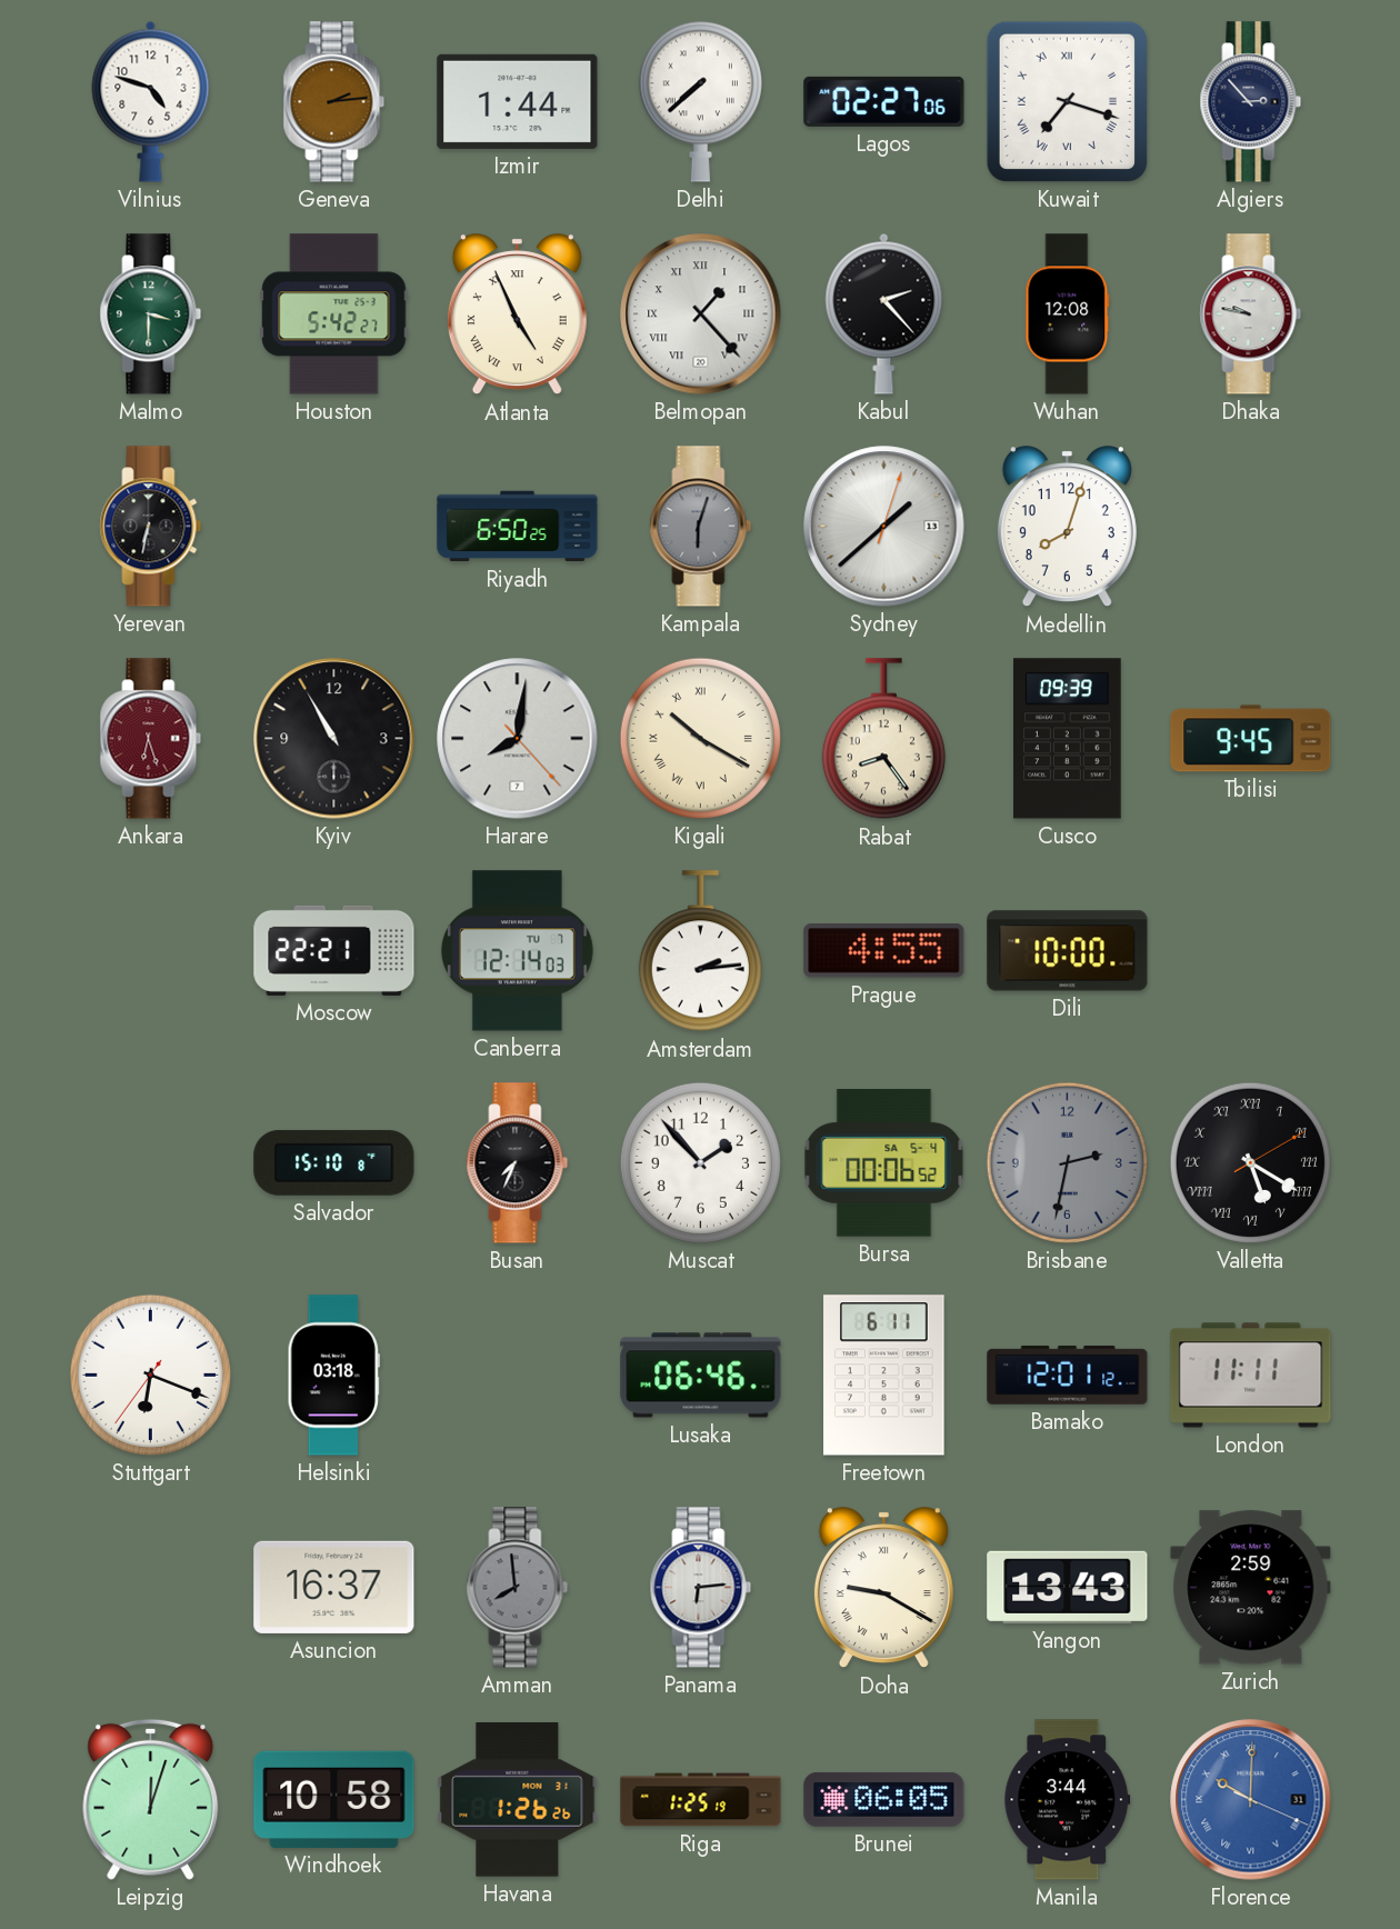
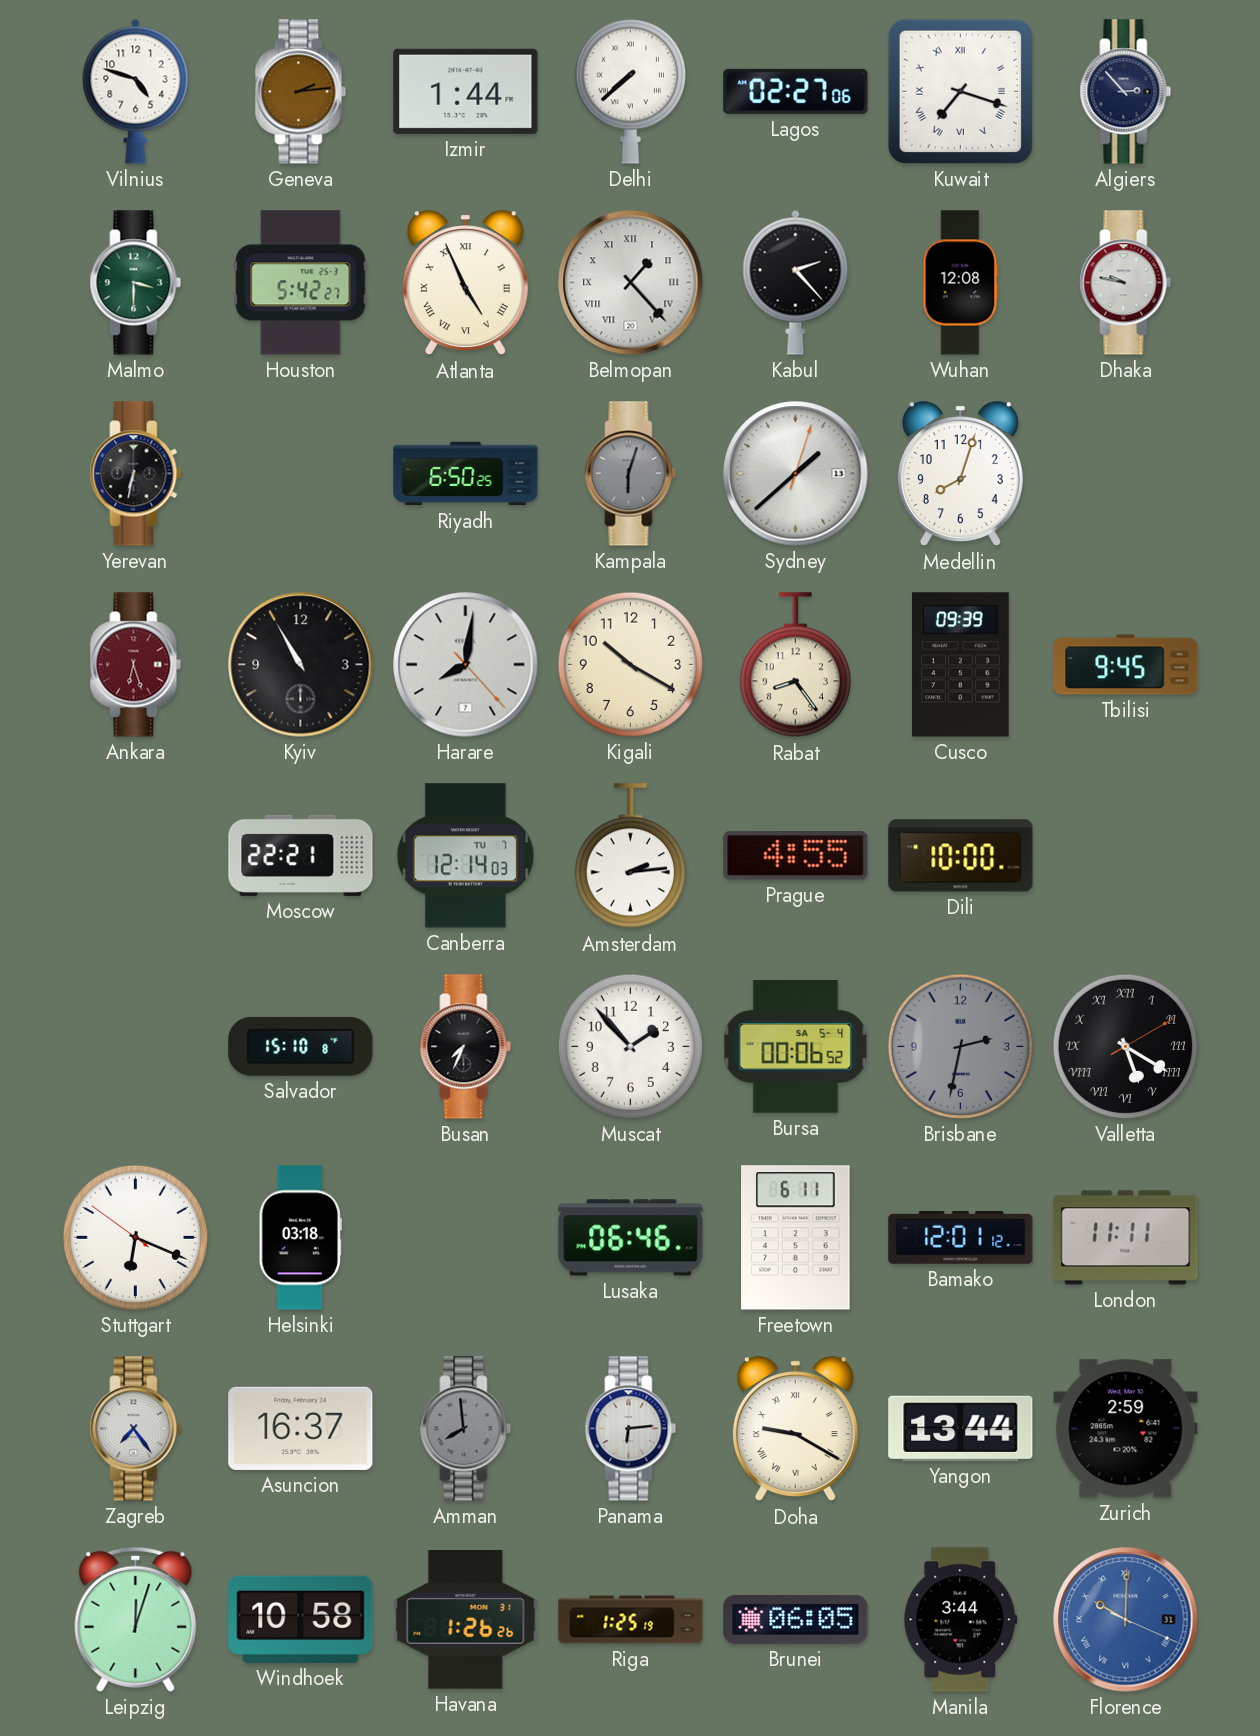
Kigali numerals: Roman -> Arabic
Stuttgart: 6:18:36 -> 6:18:51
Zagreb: none -> 7:24
Yangon: 13:43 -> 13:44
